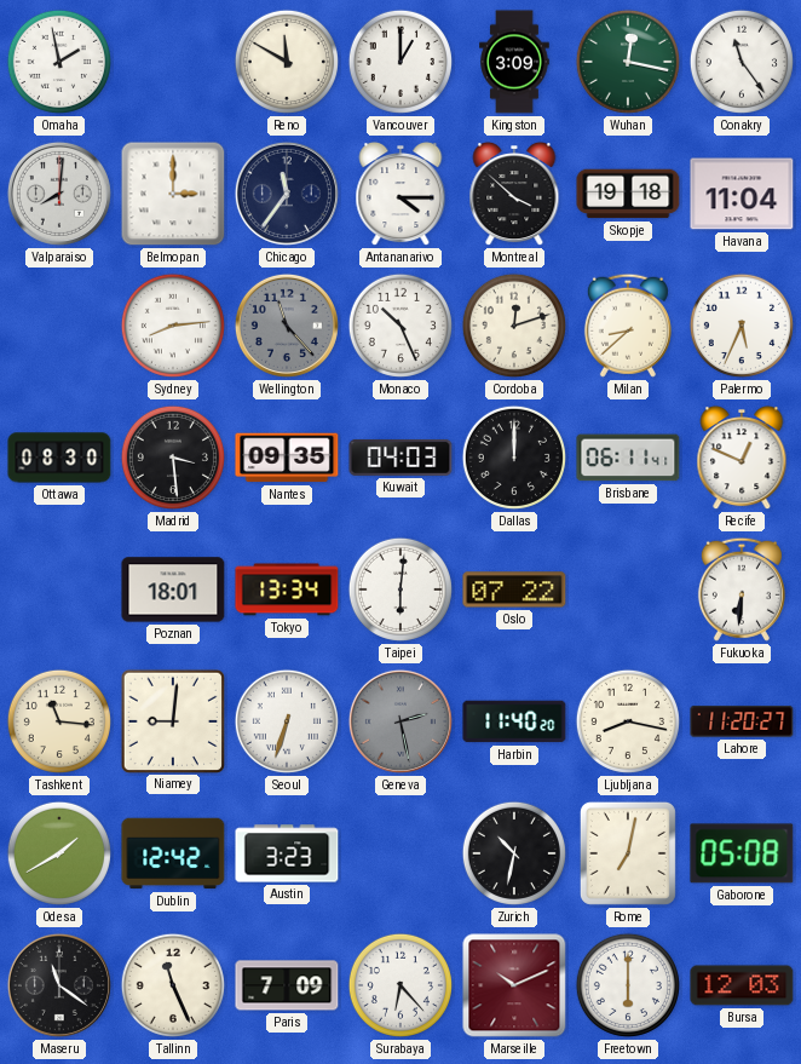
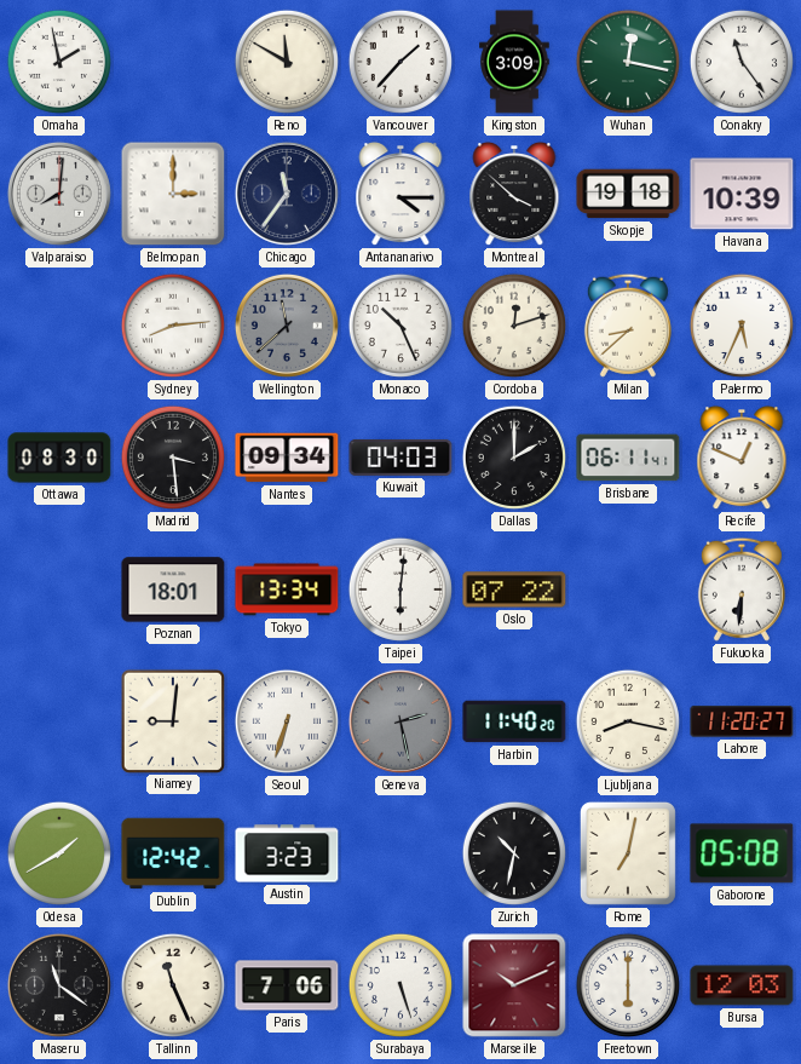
Vancouver: 1:00 -> 1:37
Havana: 11:04 -> 10:39
Wellington: 11:23 -> 11:38
Nantes: 09:35 -> 09:34
Dallas: 12:00 -> 2:00
Tashkent: 11:16 -> none
Paris: 7:09 -> 7:06
Surabaya: 6:23 -> 5:27
